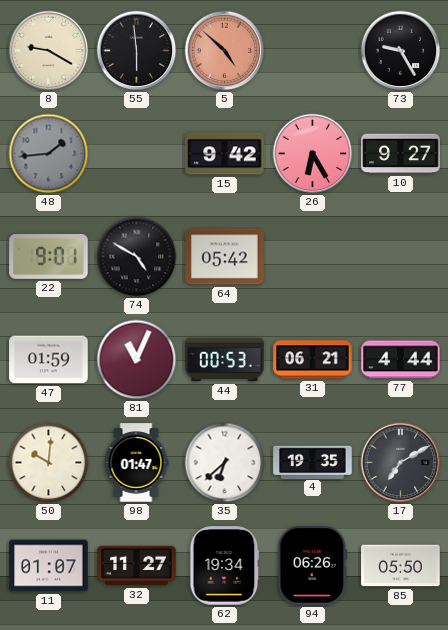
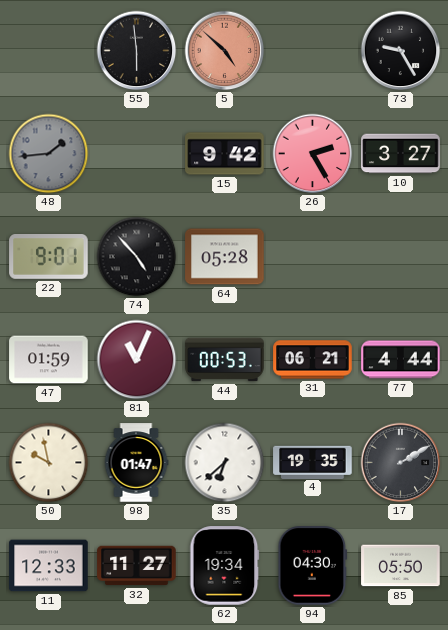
8: 9:20 -> none
26: 6:25 -> 2:25
10: 9:27 -> 3:27
74: 4:50 -> 4:53
64: 05:42 -> 05:28
50: 10:01 -> 9:58
17: 7:10 -> 2:10
11: 01:07 -> 12:33
94: 06:26 -> 04:30
